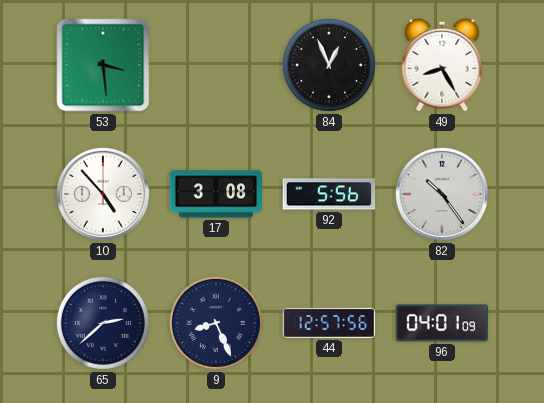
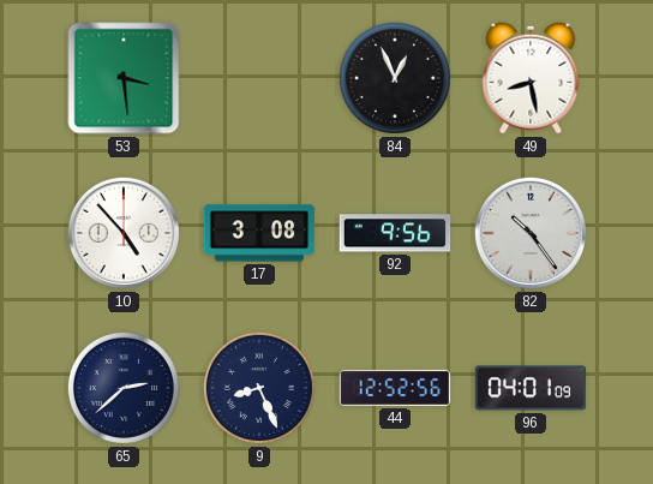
49: 8:25 -> 8:28
92: 5:56 -> 9:56
44: 12:57 -> 12:52
